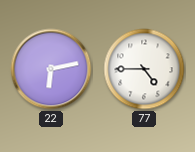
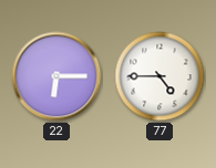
22: 6:13 -> 6:15
